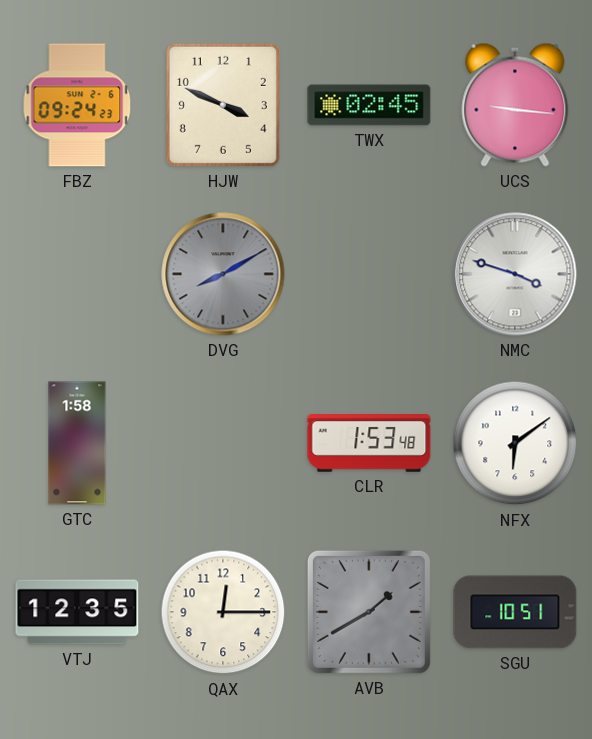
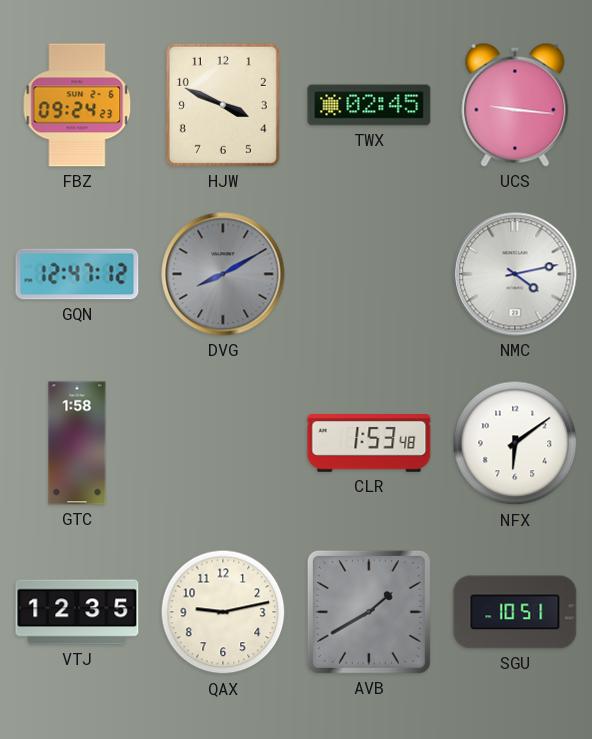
GQN: none -> 12:47
NMC: 3:48 -> 4:13
QAX: 12:15 -> 9:13
